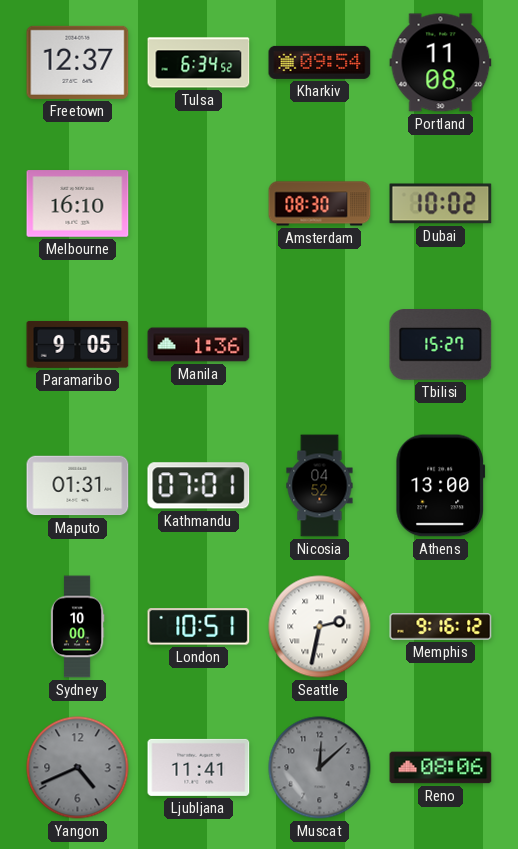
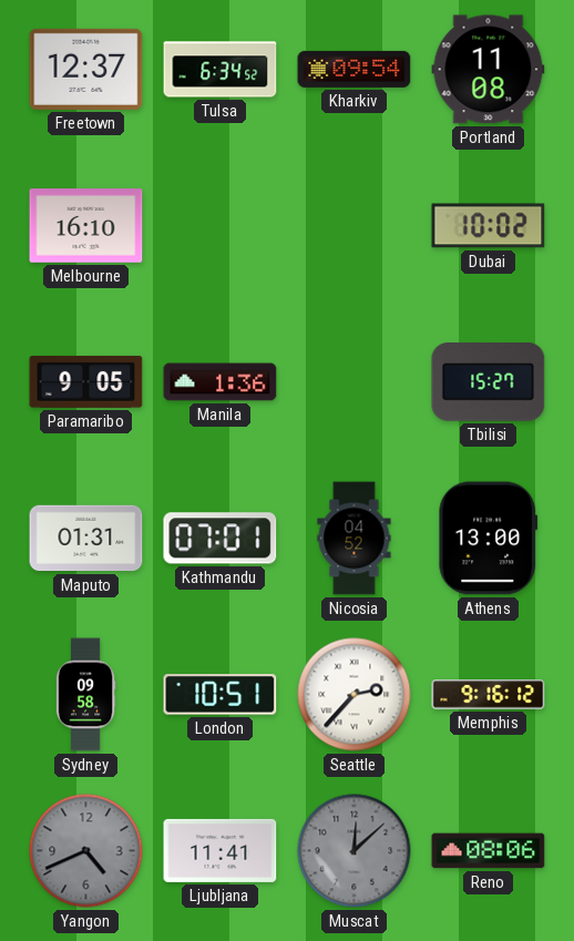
Amsterdam: 08:30 -> none
Sydney: 10:00 -> 09:58
Seattle: 2:32 -> 2:37
